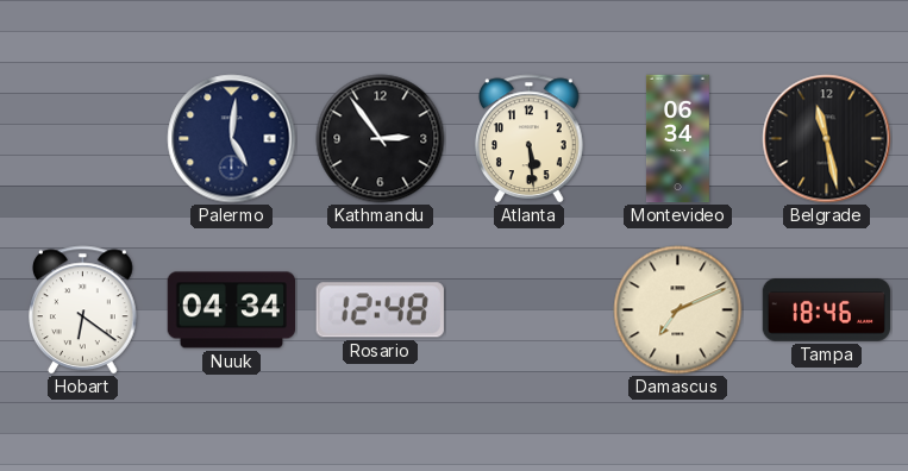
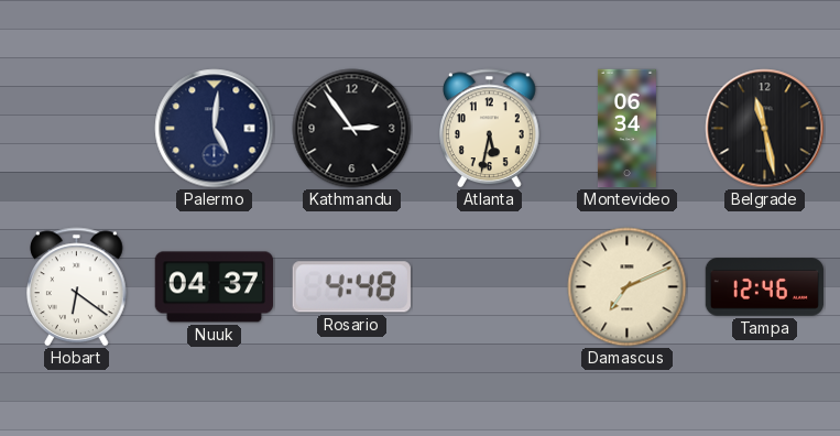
Atlanta: 5:29 -> 5:32
Nuuk: 04:34 -> 04:37
Rosario: 12:48 -> 4:48
Tampa: 18:46 -> 12:46
